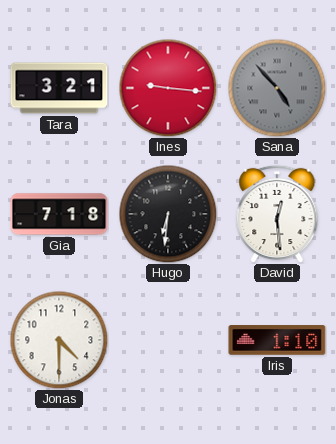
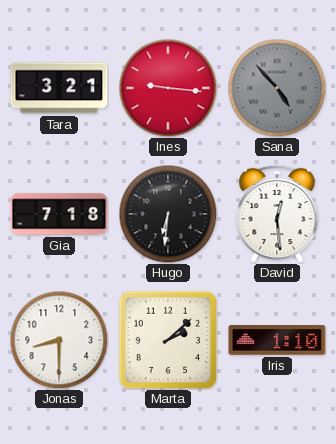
Jonas: 4:30 -> 8:30
Marta: none -> 2:08
